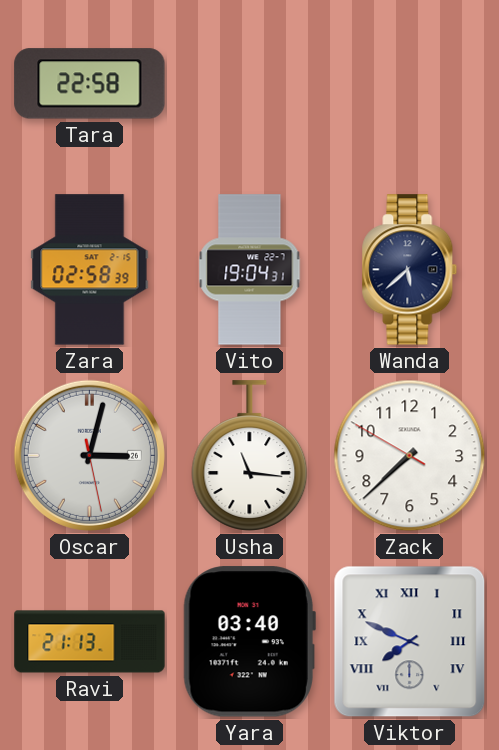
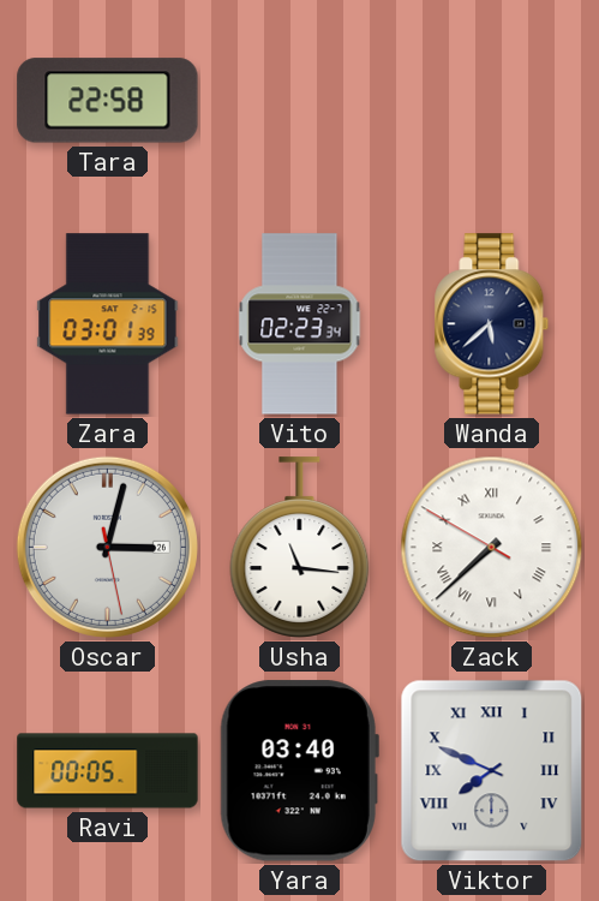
Zara: 02:58 -> 03:01
Vito: 19:04 -> 02:23
Zack numerals: Arabic -> Roman
Ravi: 21:13 -> 00:05
